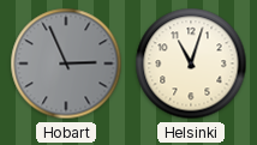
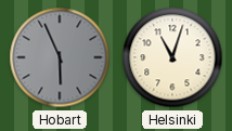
Hobart: 2:56 -> 5:56
